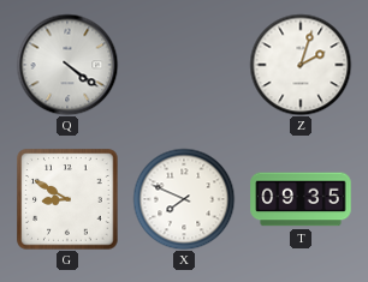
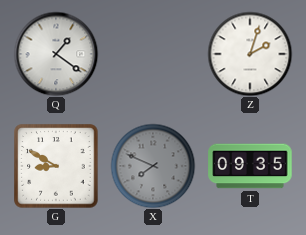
Q: 4:21 -> 1:21
X dial: white -> grey
